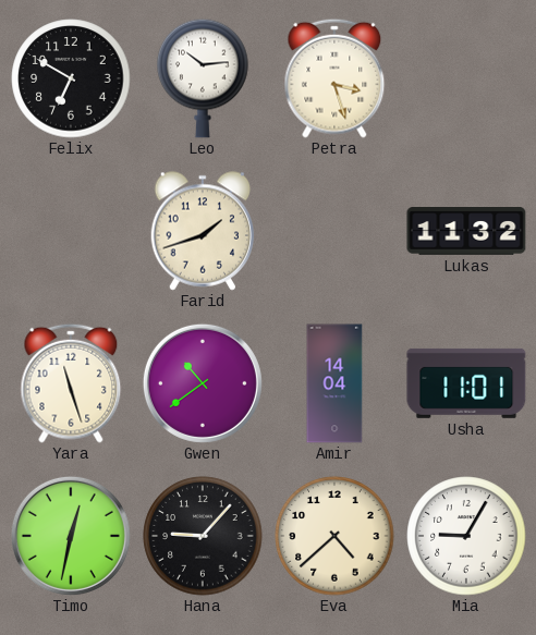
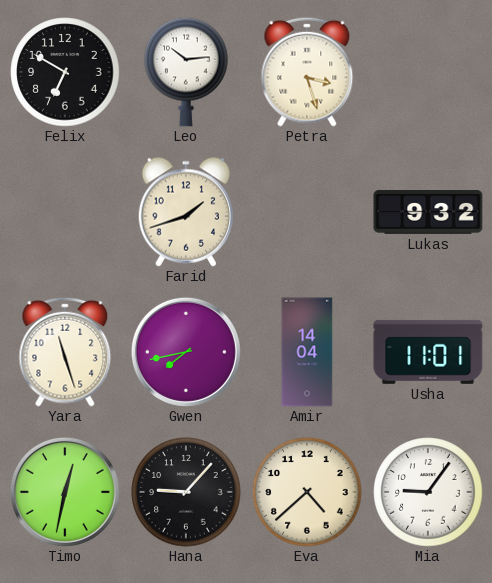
Lukas: 11:32 -> 9:32
Gwen: 10:39 -> 7:43
Mia: 9:05 -> 9:06
